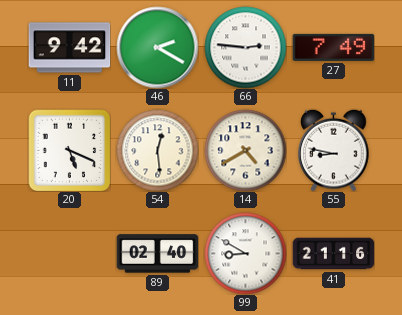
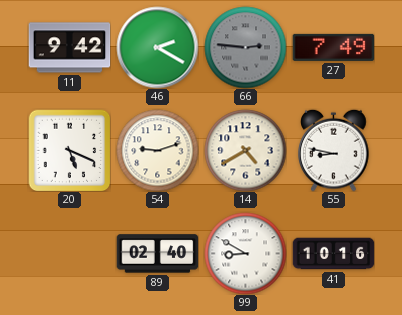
66 dial: white -> grey
54: 12:29 -> 9:12
41: 21:16 -> 10:16
